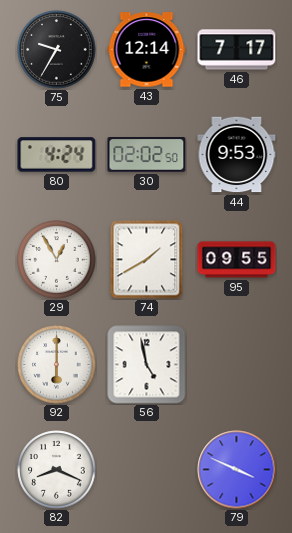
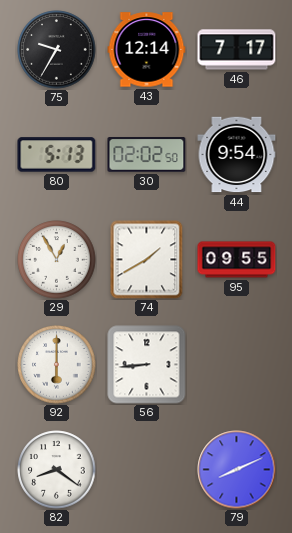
80: 4:24 -> 5:13
44: 9:53 -> 9:54
56: 4:58 -> 8:44
82: 8:19 -> 8:21
79: 3:49 -> 8:11
